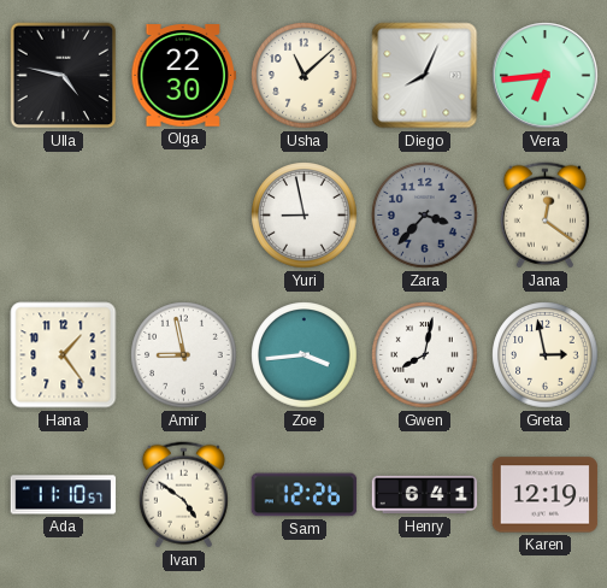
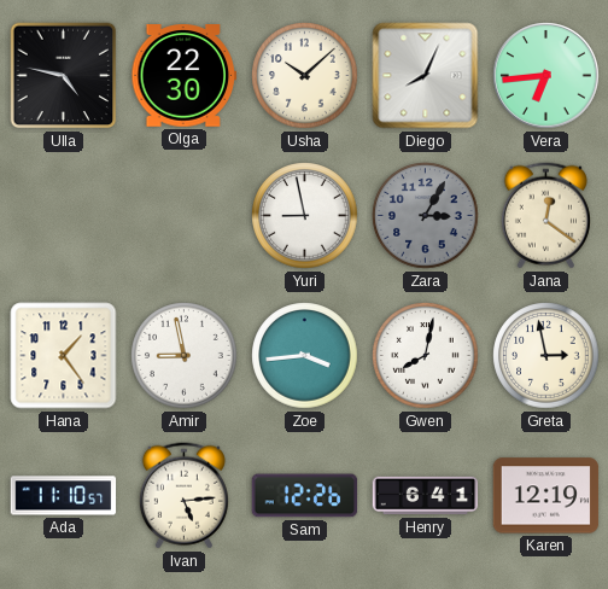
Usha: 11:08 -> 10:08
Zara: 3:37 -> 3:05
Ivan: 4:51 -> 5:14
